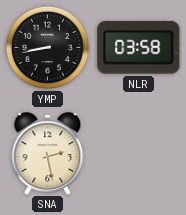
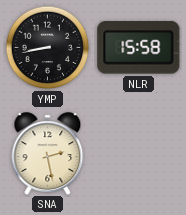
NLR: 03:58 -> 15:58
